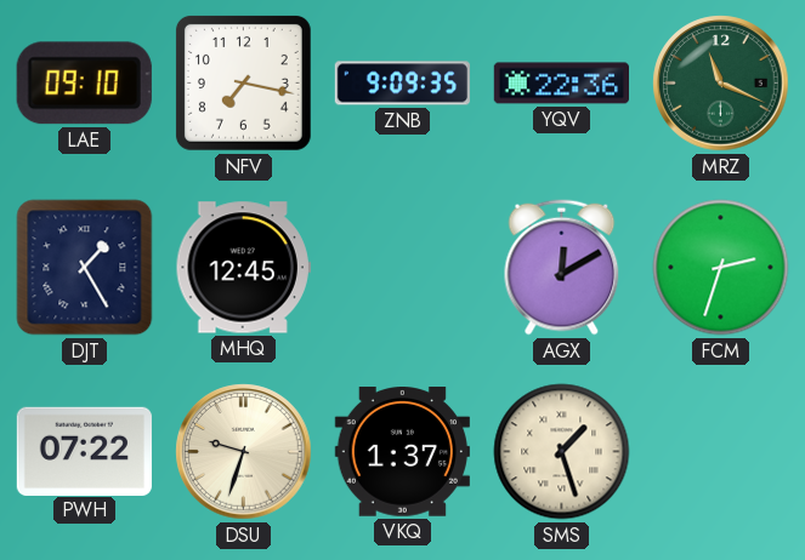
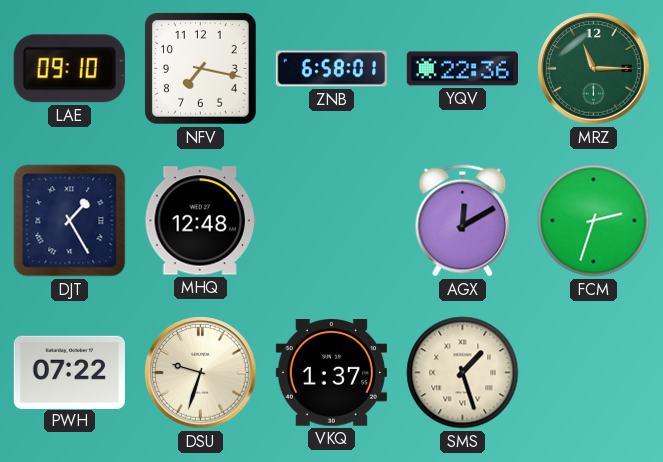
ZNB: 9:09 -> 6:58
MRZ: 11:19 -> 11:15
MHQ: 12:45 -> 12:48
